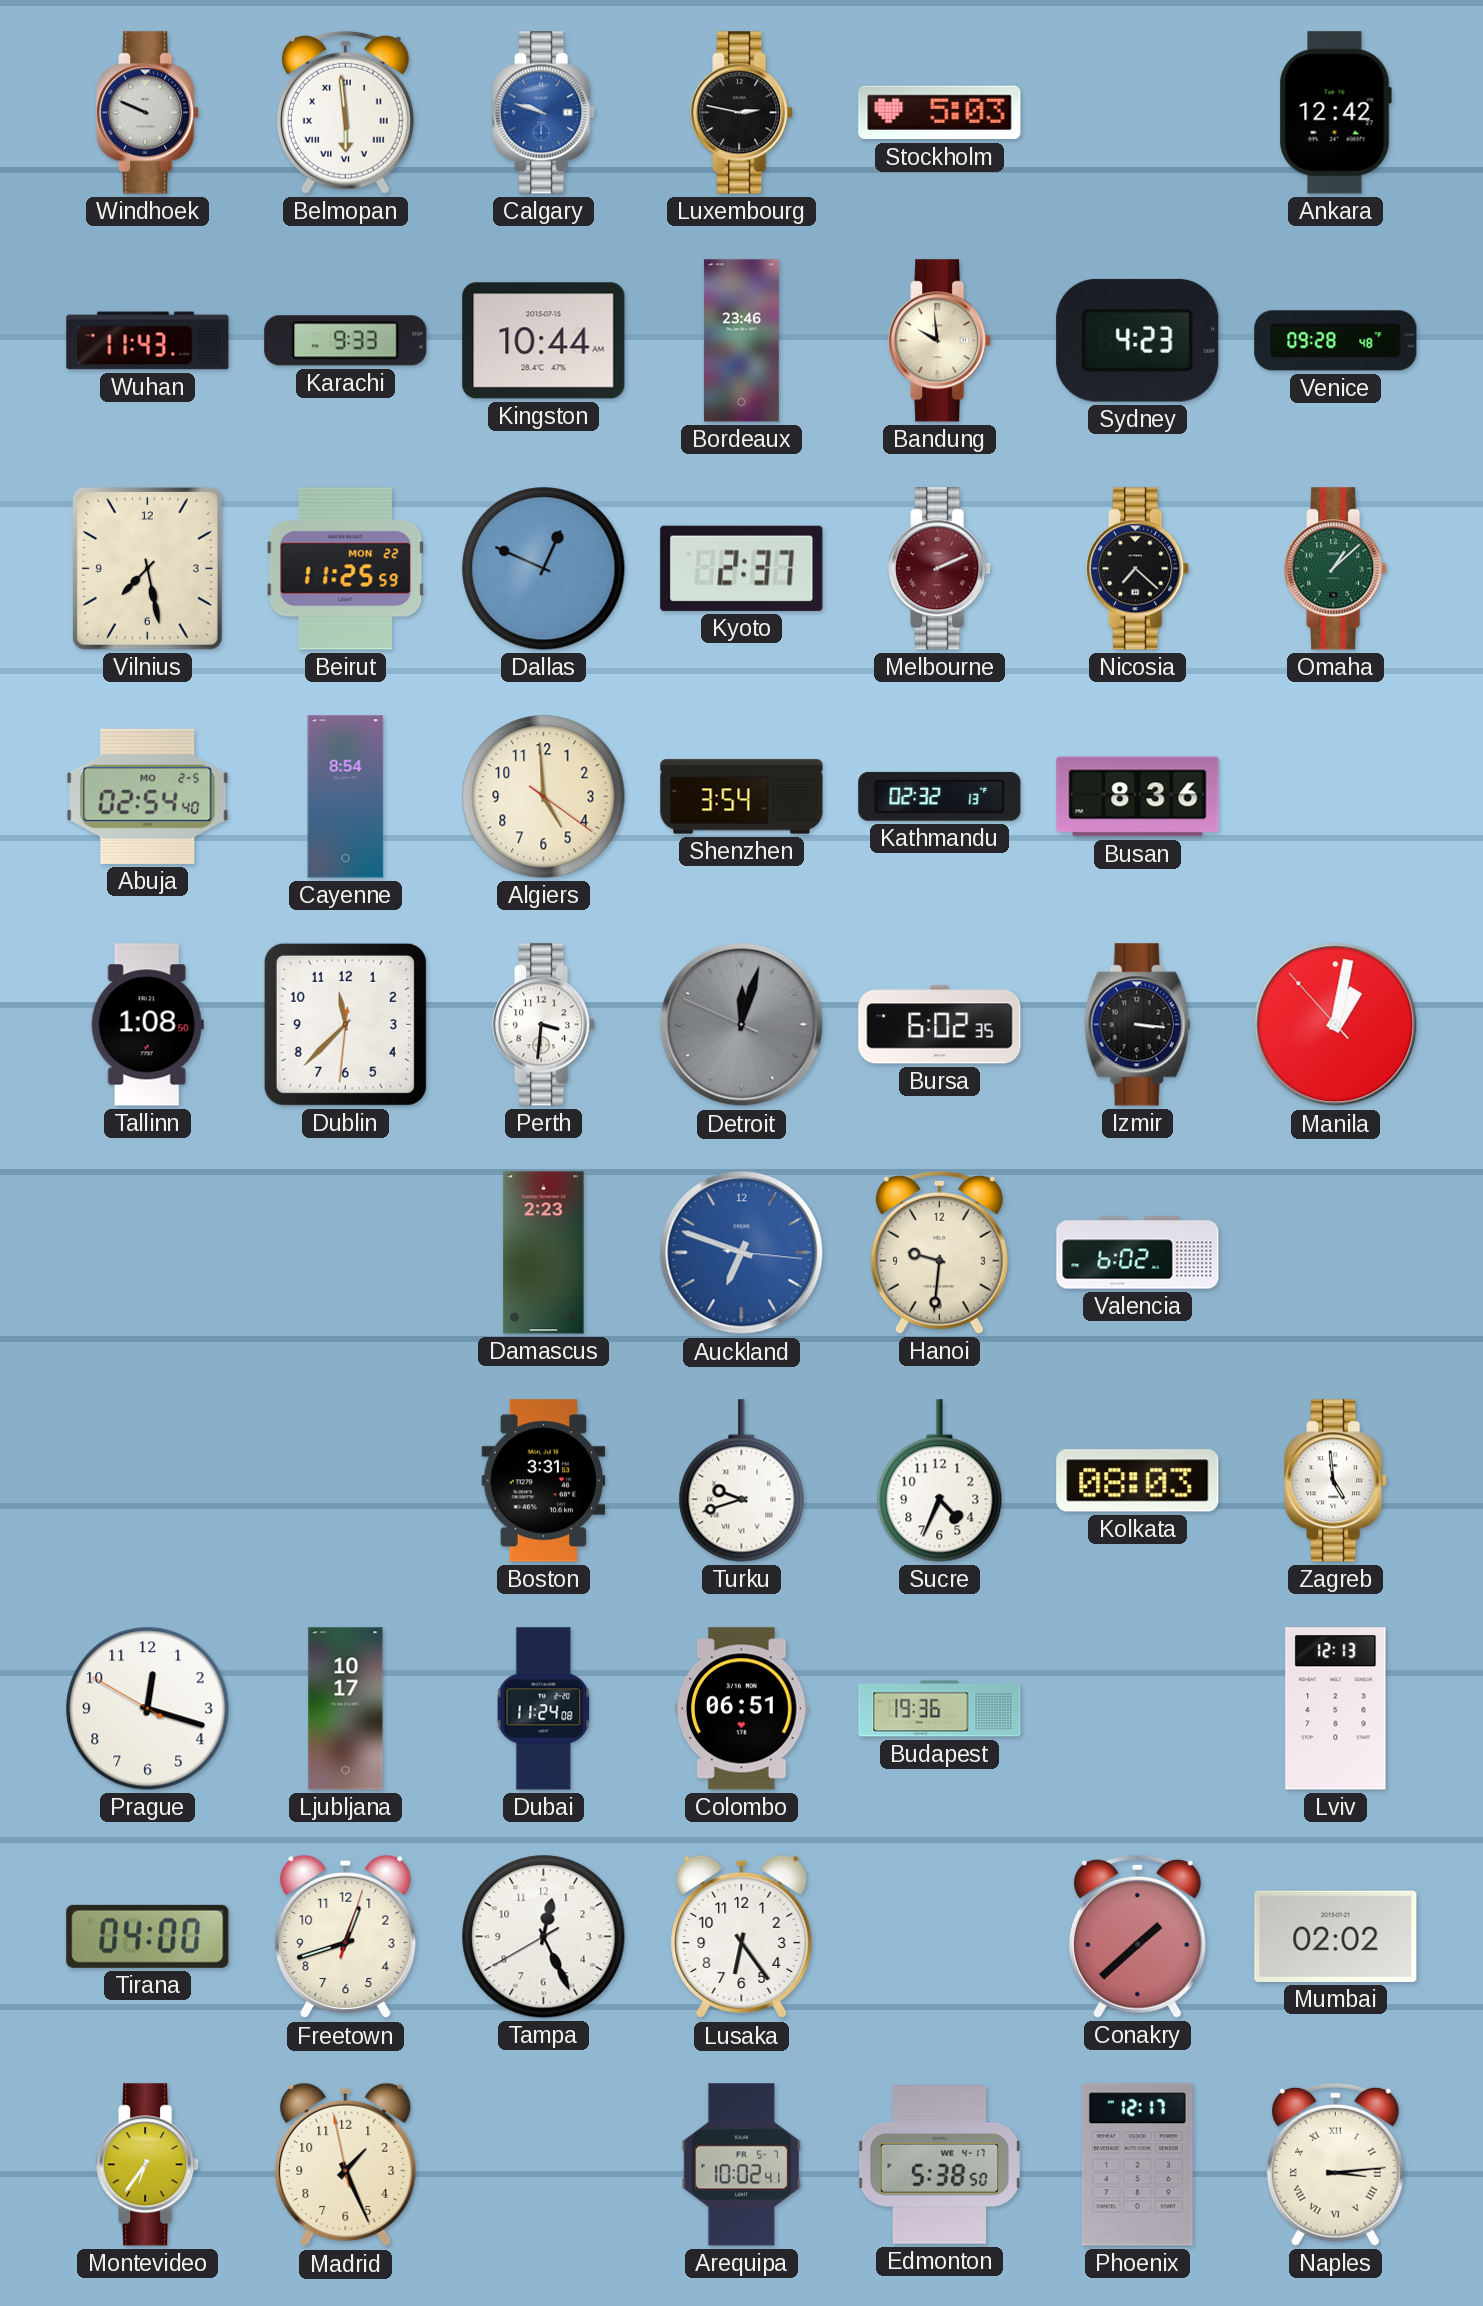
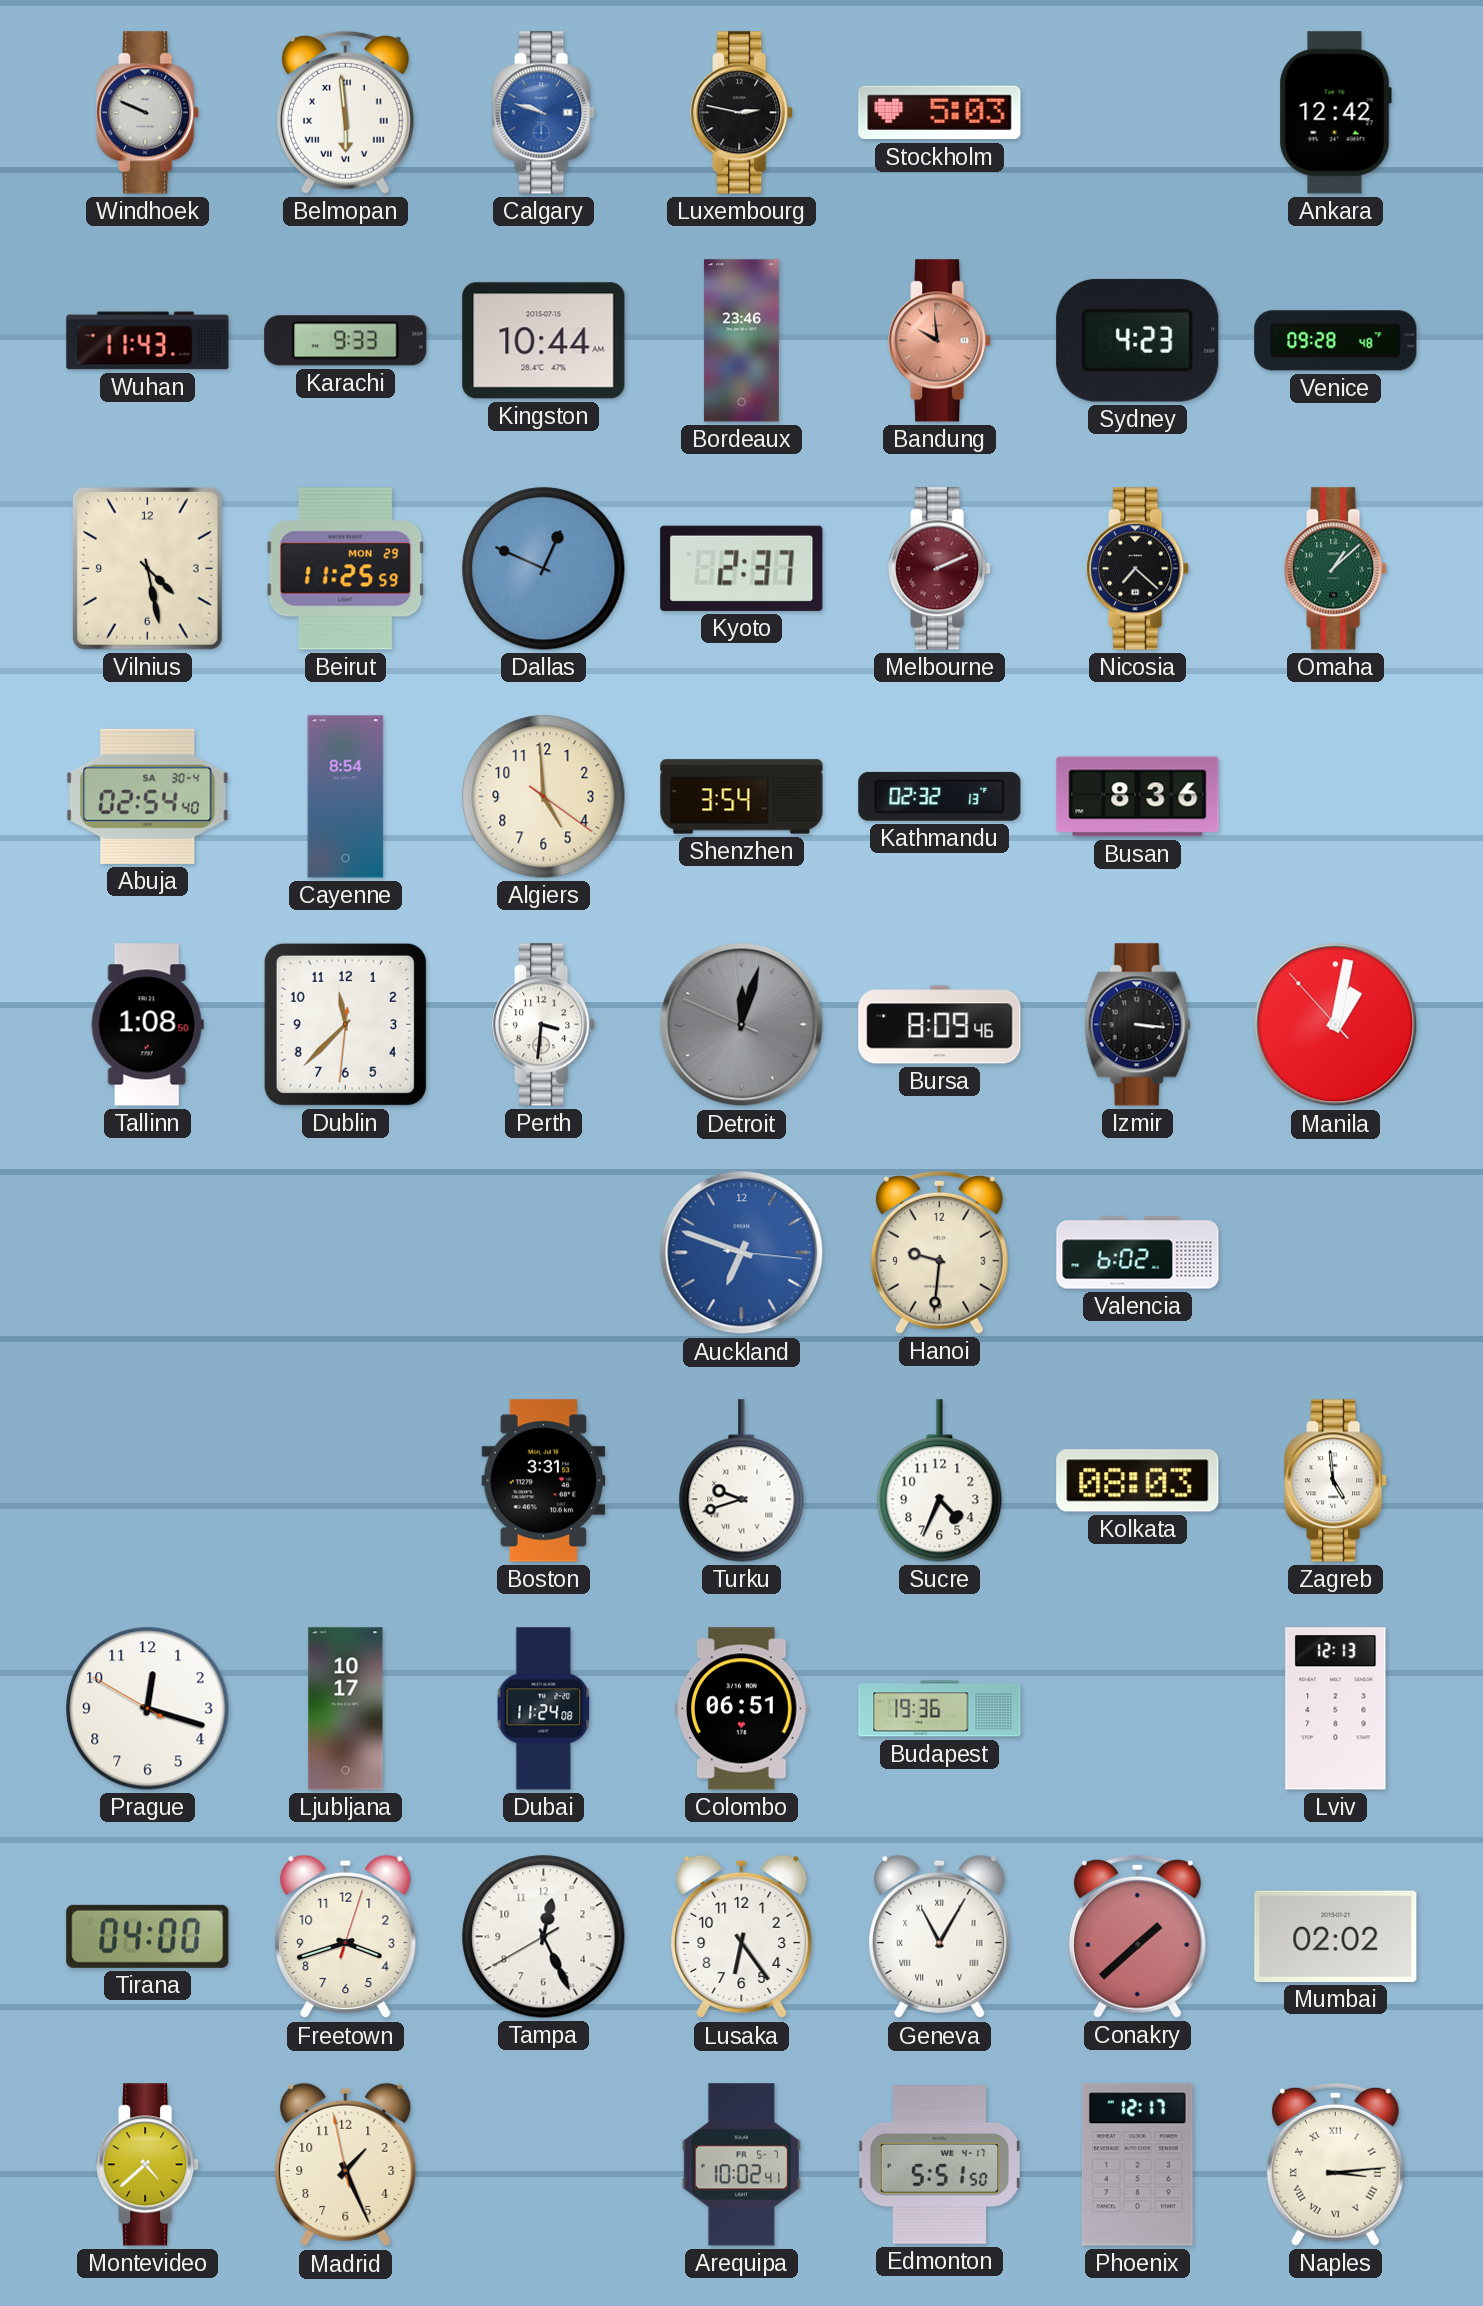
Bandung dial: cream -> salmon
Vilnius: 7:28 -> 4:28
Beirut date: MON 22 -> MON 29
Abuja date: MO 2-5 -> SA 30-4
Bursa: 6:02 -> 8:09
Damascus: 2:23 -> none
Freetown: 12:42 -> 3:42
Geneva: none -> 11:05
Montevideo: 6:36 -> 4:38
Edmonton: 5:38 -> 5:51
